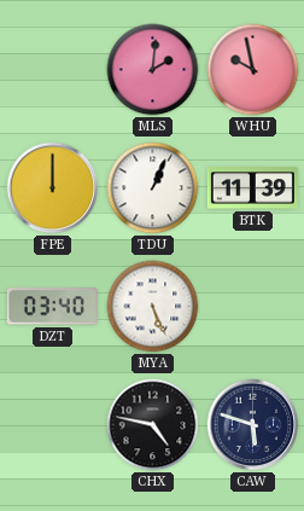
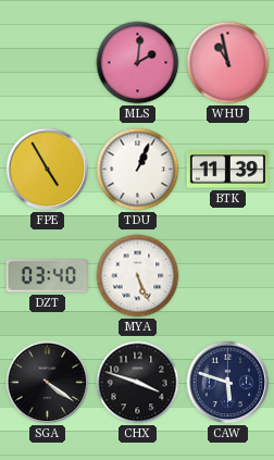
WHU: 9:58 -> 10:58
FPE: 12:00 -> 4:55
SGA: none -> 4:21
CHX: 4:47 -> 3:48
